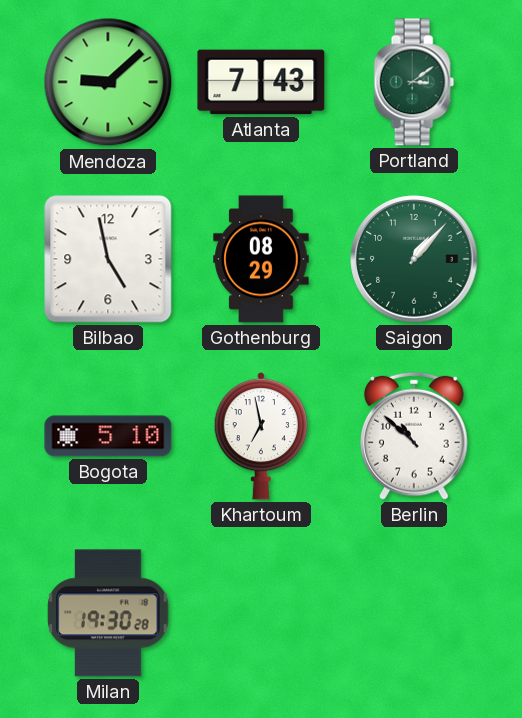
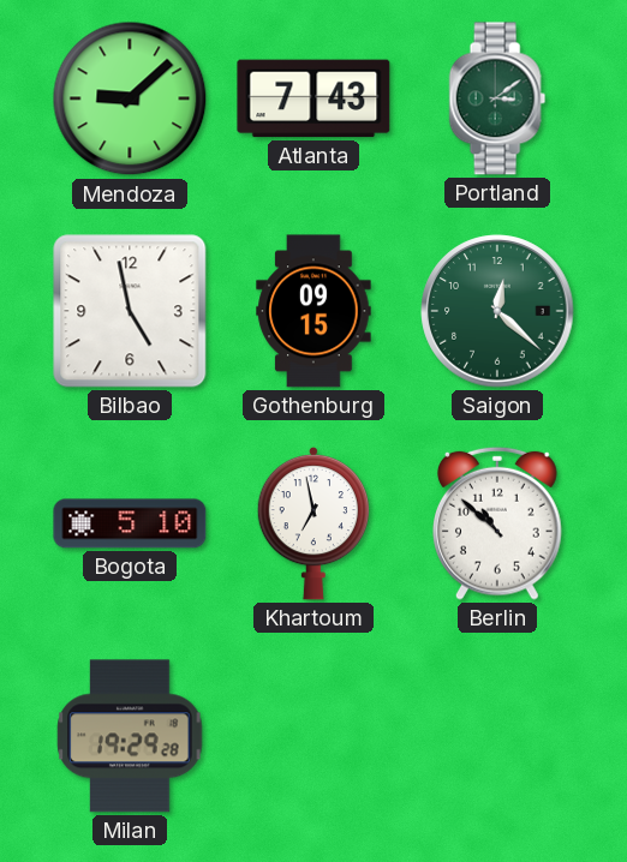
Gothenburg: 08:29 -> 09:15
Saigon: 1:07 -> 12:22
Milan: 19:30 -> 19:29
